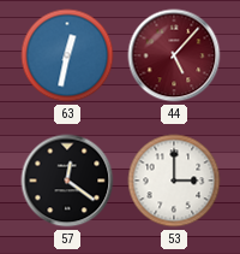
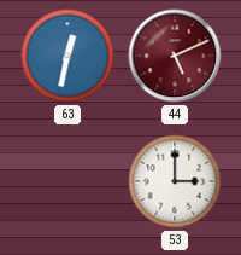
44: 5:07 -> 5:11
57: 12:21 -> none
